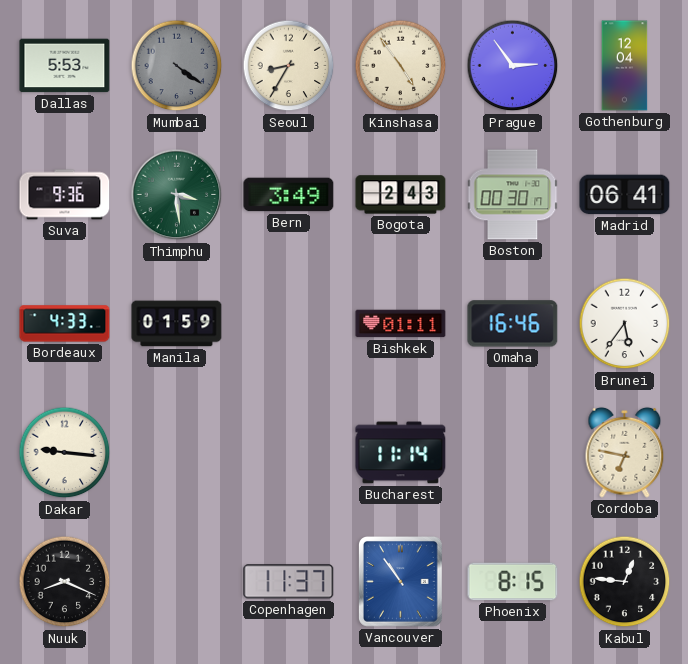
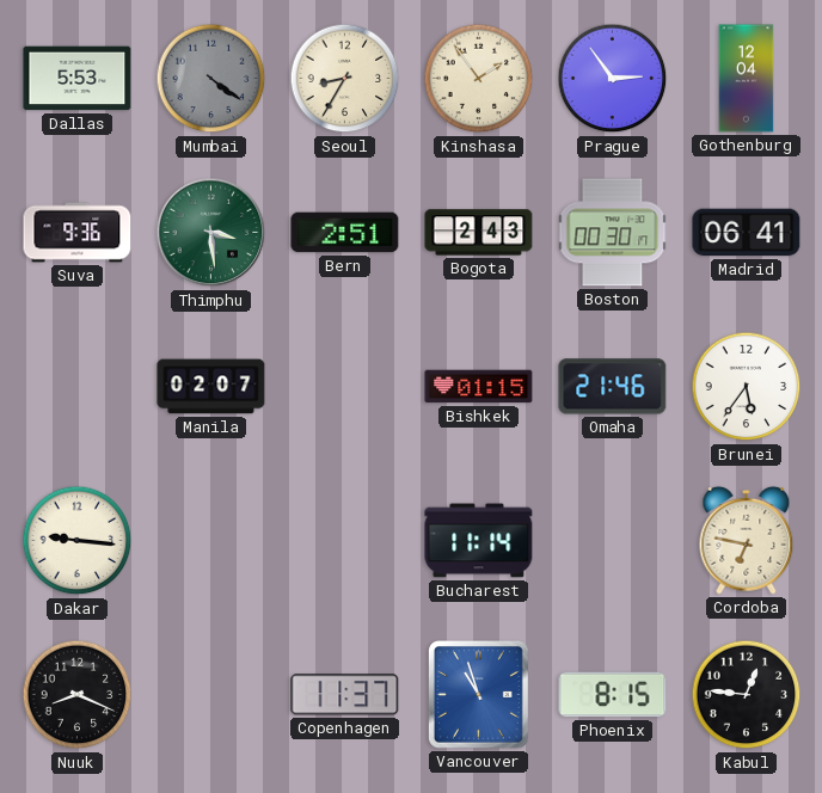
Kinshasa: 4:54 -> 1:54
Bern: 3:49 -> 2:51
Bordeaux: 4:33 -> none
Manila: 01:59 -> 02:07
Bishkek: 01:11 -> 01:15
Omaha: 16:46 -> 21:46
Vancouver: 10:54 -> 10:57
